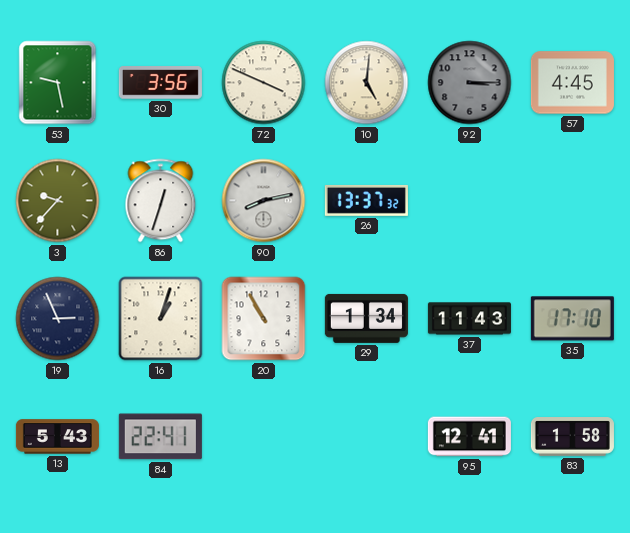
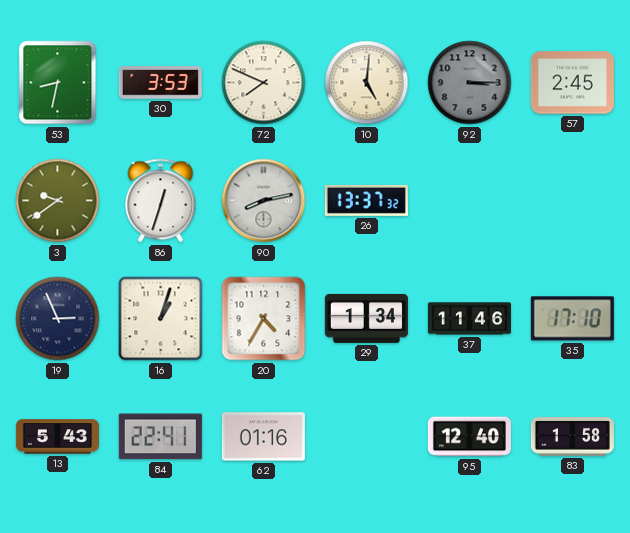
53: 9:28 -> 8:32
30: 3:56 -> 3:53
72: 3:49 -> 7:49
57: 4:45 -> 2:45
3: 9:37 -> 9:39
20: 10:55 -> 4:35
37: 11:43 -> 11:46
62: none -> 01:16
95: 12:41 -> 12:40
